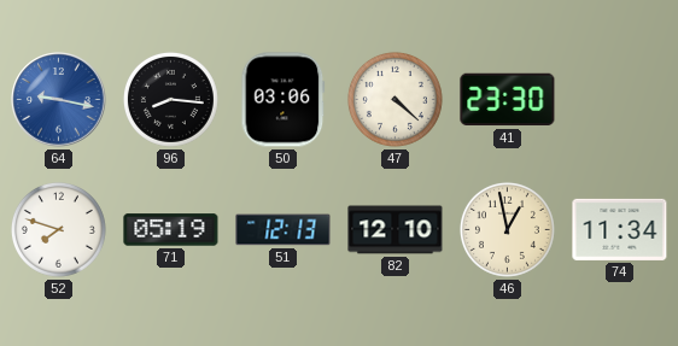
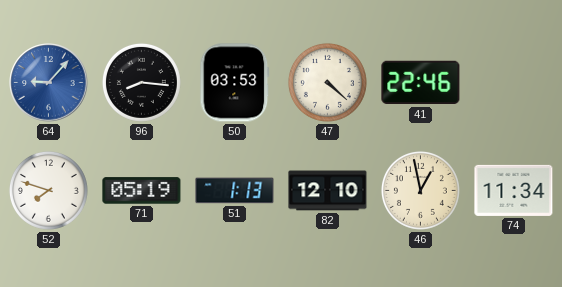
64: 9:17 -> 9:07
50: 03:06 -> 03:53
41: 23:30 -> 22:46
51: 12:13 -> 1:13
